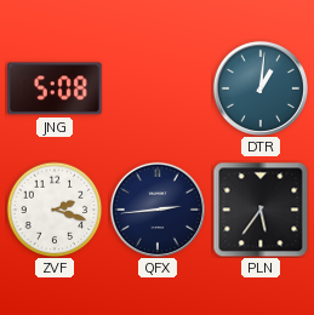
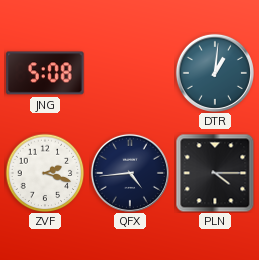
QFX: 2:44 -> 4:44
PLN: 5:36 -> 4:15
